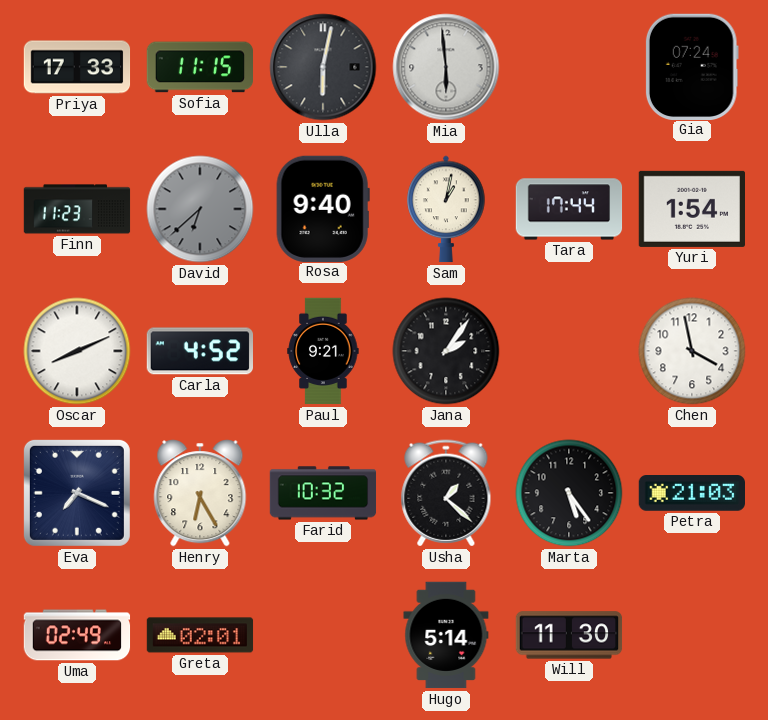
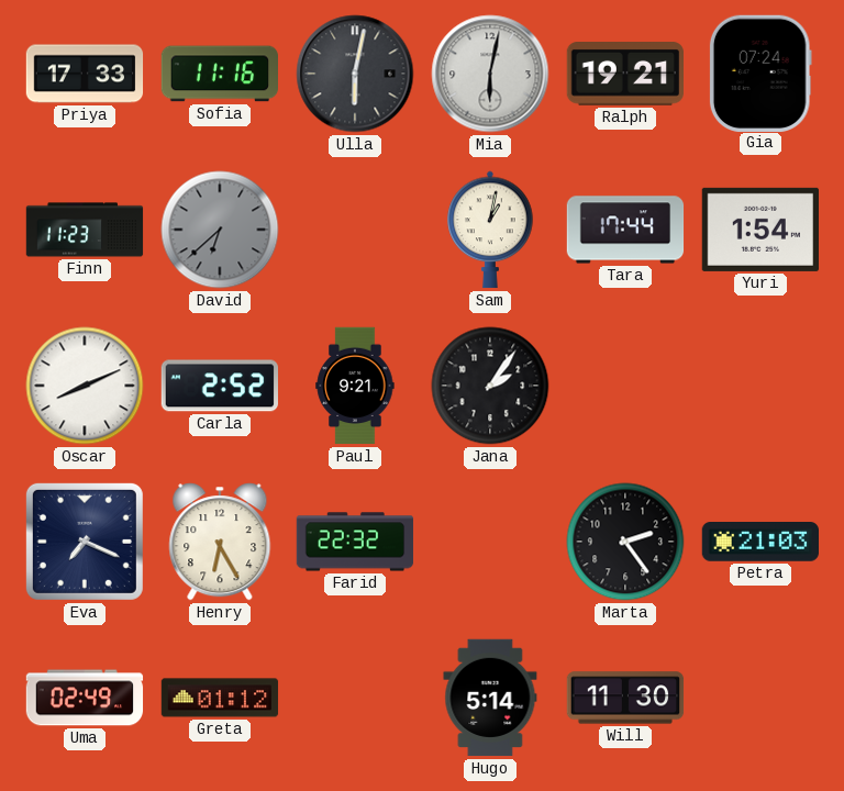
Sofia: 11:15 -> 11:16
Mia: 5:59 -> 6:02
Ralph: none -> 19:21
Rosa: 9:40 -> none
Carla: 4:52 -> 2:52
Chen: 3:58 -> none
Farid: 10:32 -> 22:32
Usha: 1:22 -> none
Marta: 5:24 -> 2:24
Greta: 02:01 -> 01:12
